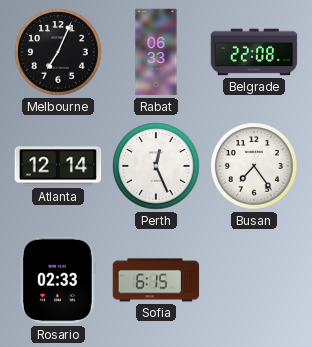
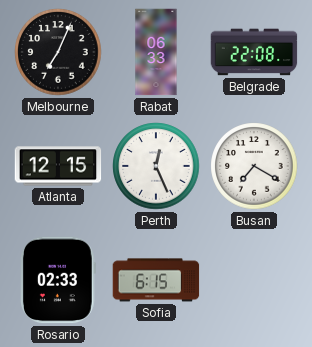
Atlanta: 12:14 -> 12:15
Busan: 7:24 -> 7:20
